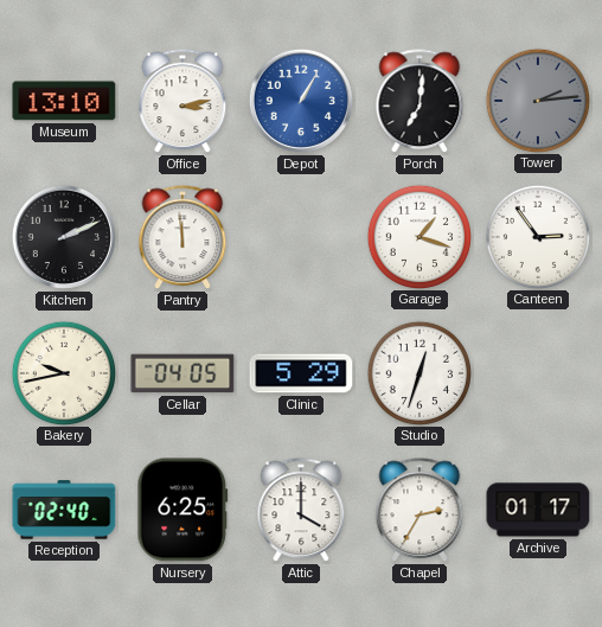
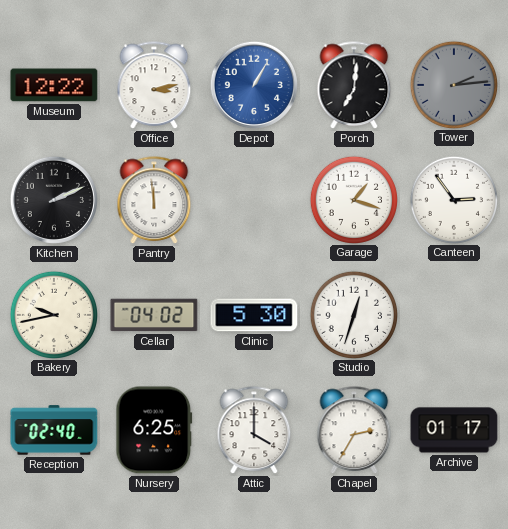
Museum: 13:10 -> 12:22
Cellar: 04:05 -> 04:02
Clinic: 5:29 -> 5:30
